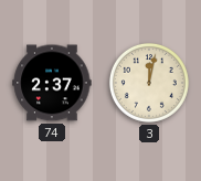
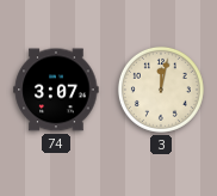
74: 2:37 -> 3:07
